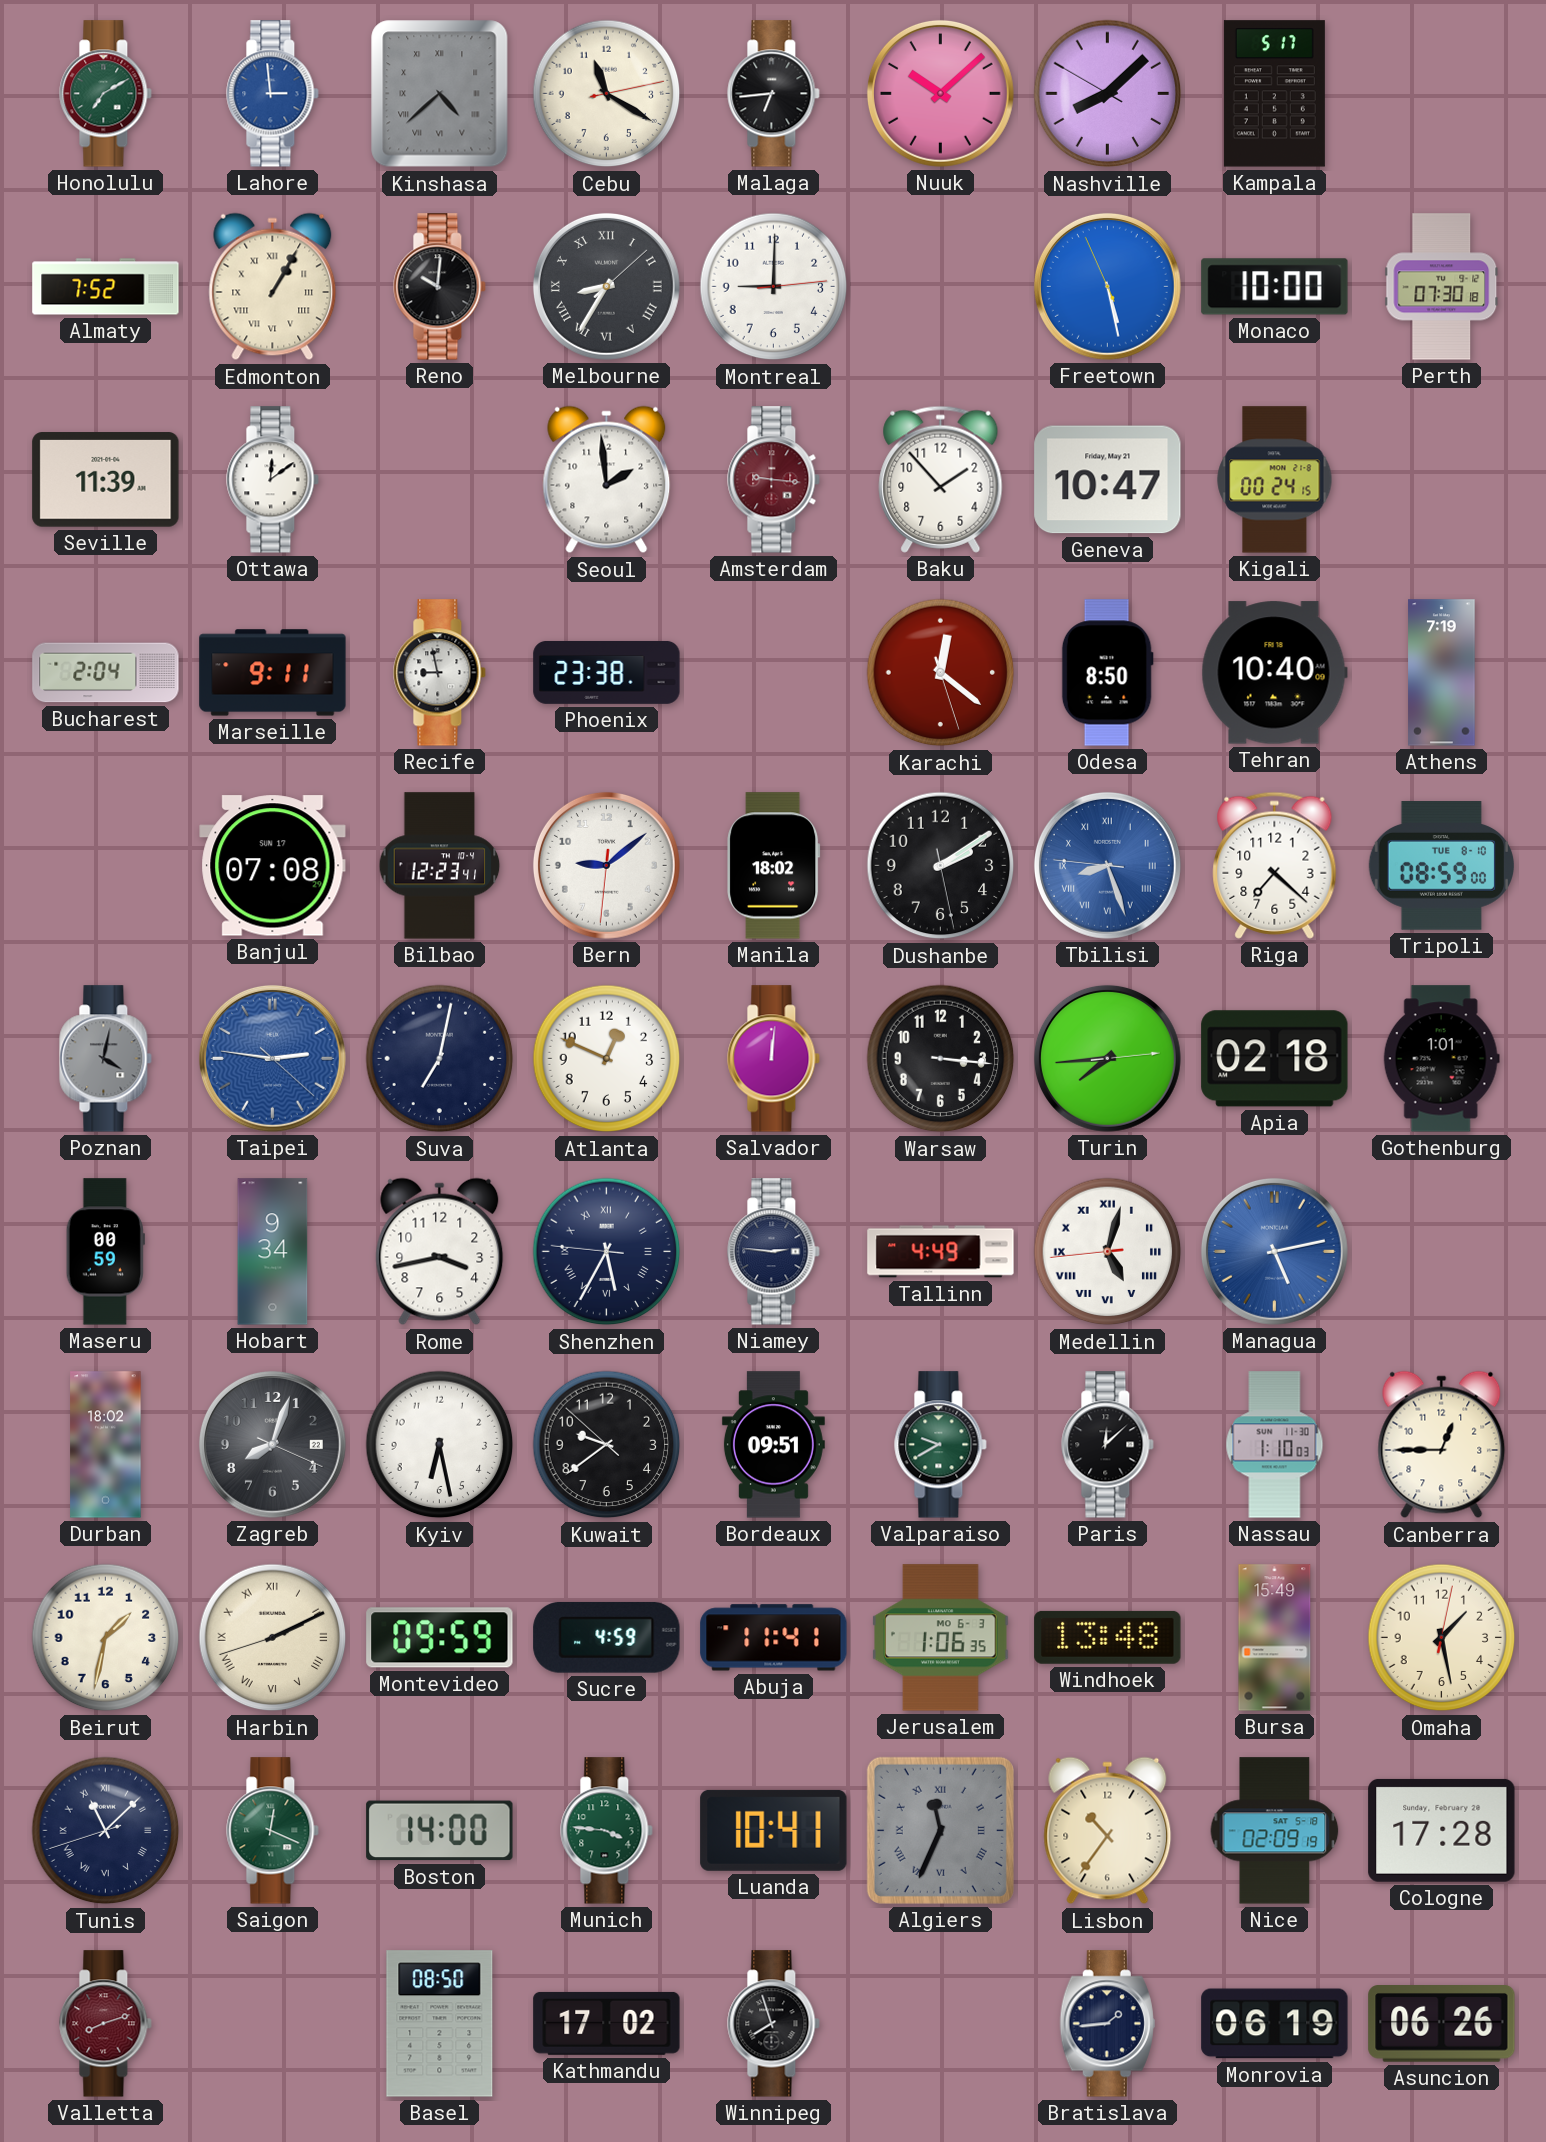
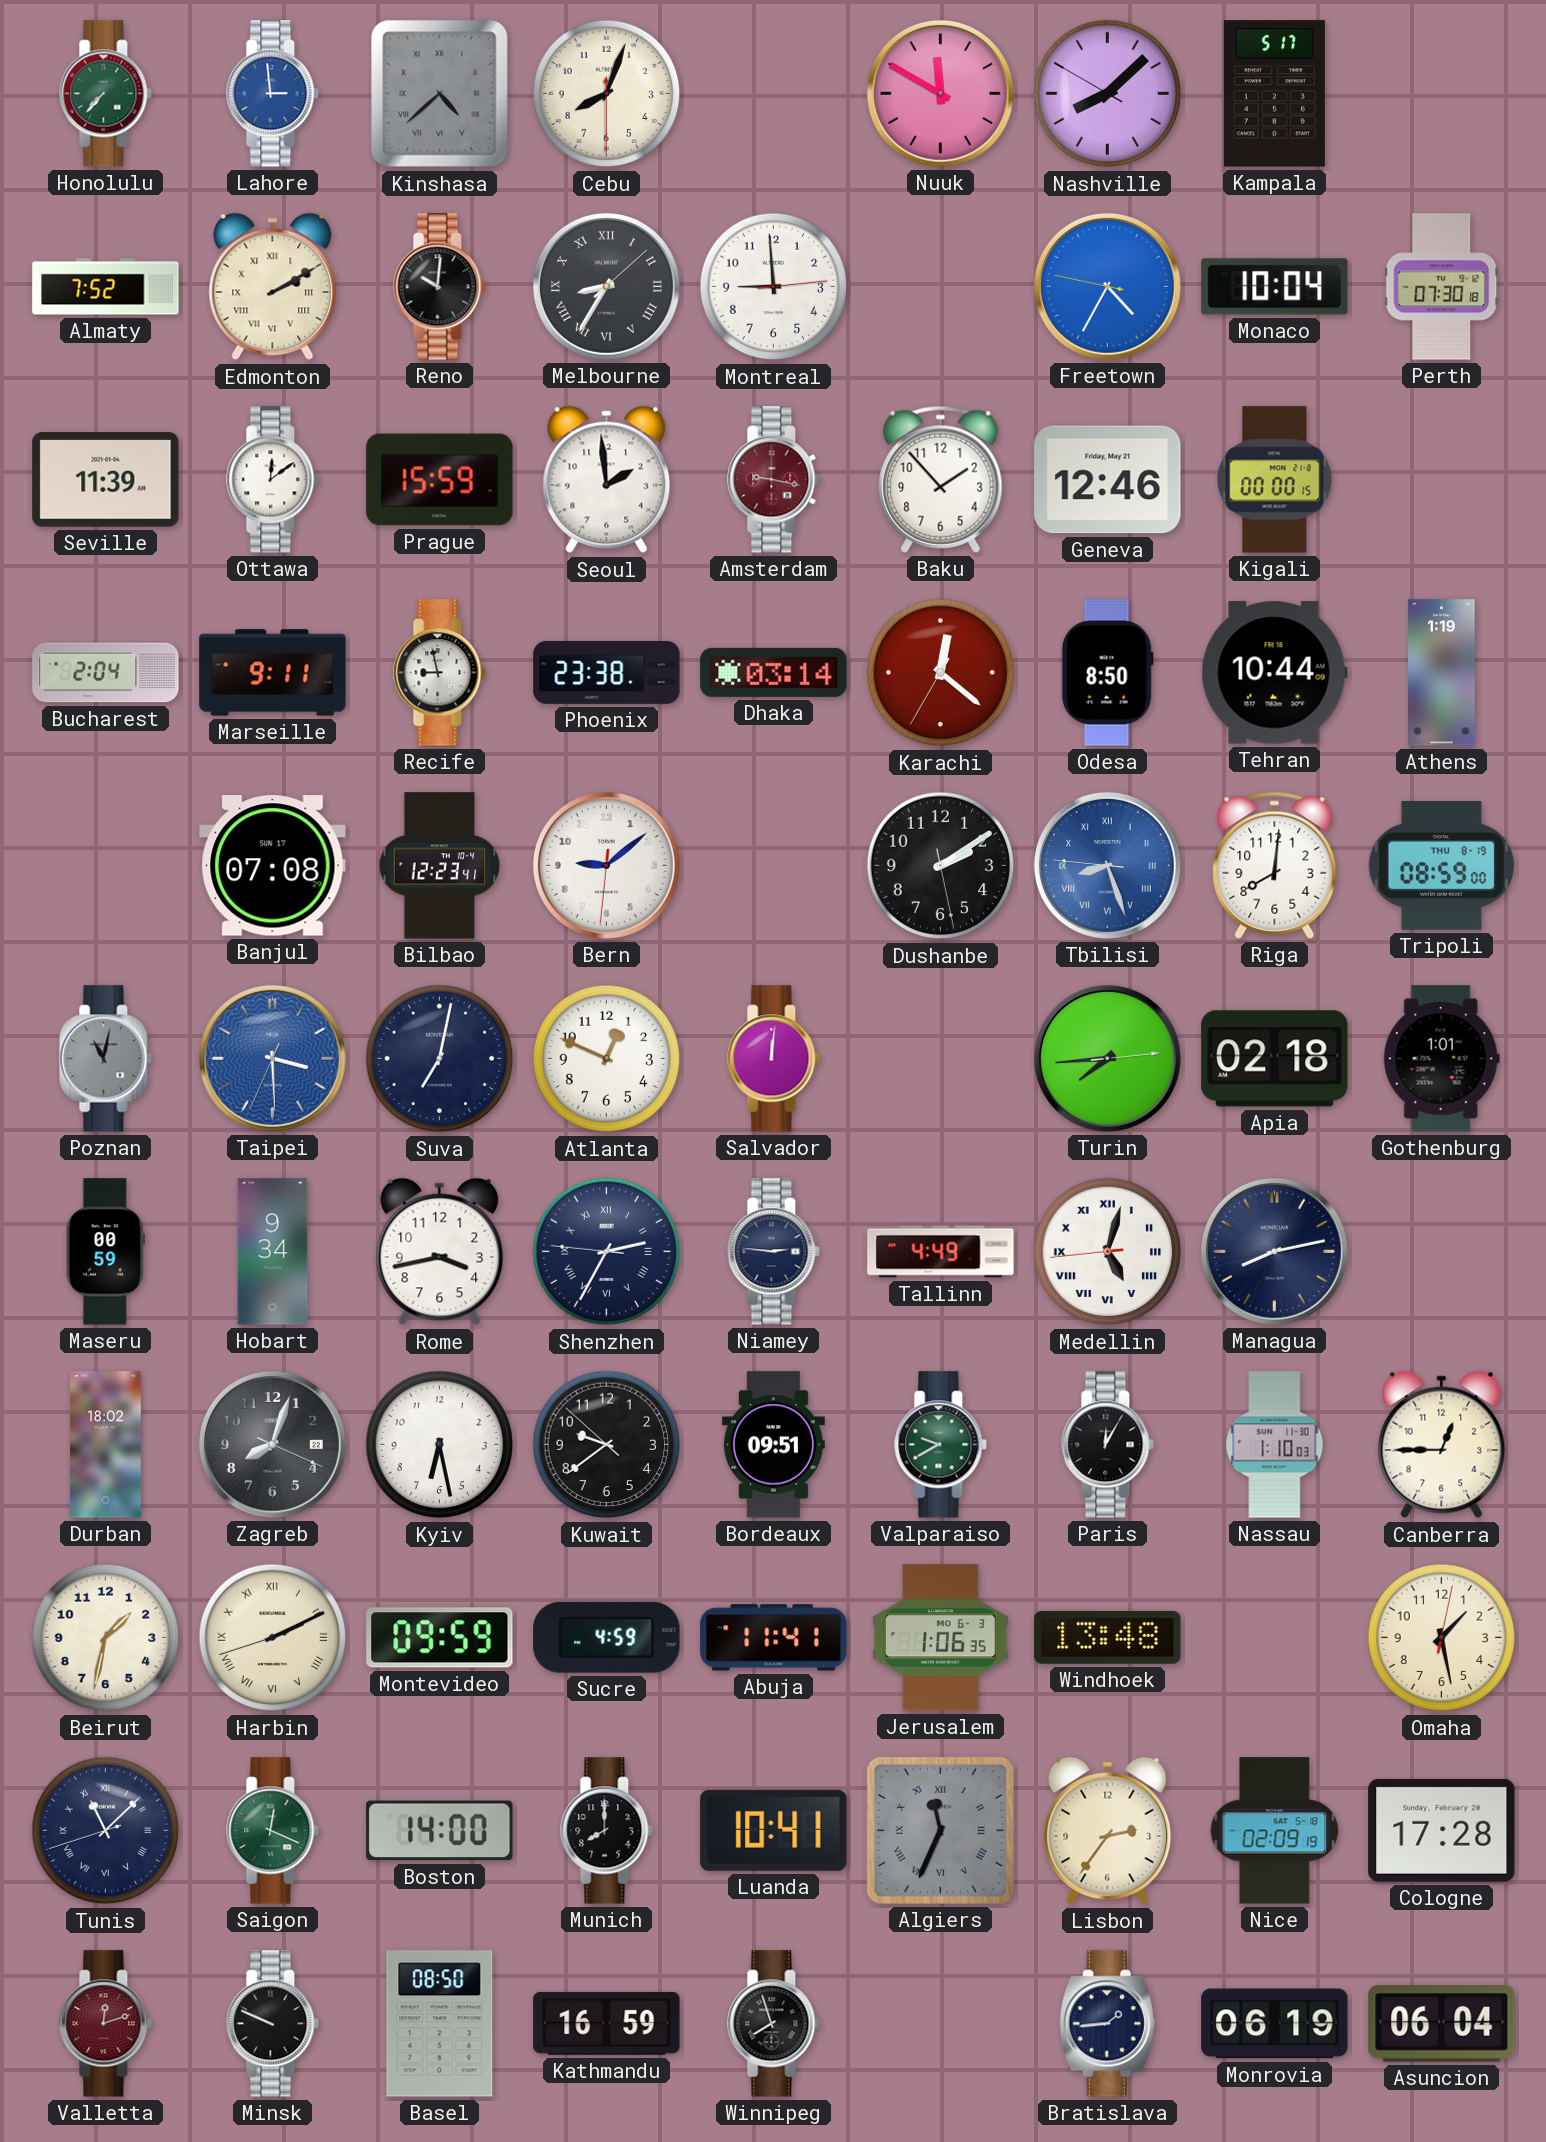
Honolulu: 7:10 -> 7:37
Cebu: 11:20 -> 8:03
Malaga: 6:44 -> none
Nuuk: 10:08 -> 11:50
Edmonton: 1:05 -> 2:10
Montreal: 9:00 -> 8:59
Freetown: 5:27 -> 4:34
Monaco: 10:00 -> 10:04
Prague: none -> 15:59
Amsterdam: 9:16 -> 9:17
Geneva: 10:47 -> 12:46
Kigali: 00:24 -> 00:00
Dhaka: none -> 03:14
Karachi: 12:21:27 -> 12:21:35
Tehran: 10:40 -> 10:44
Athens: 7:19 -> 1:19
Manila: 18:02 -> none
Riga: 7:22 -> 8:01
Tripoli date: TUE 8-10 -> THU 8-19
Poznan: 4:02 -> 11:02
Taipei: 2:46 -> 3:29
Warsaw: 3:16 -> none
Shenzhen: 5:34 -> 2:34
Managua: 5:13 -> 8:13
Managua dial: blue -> navy
Paris: 12:08 -> 12:05
Bursa: 15:49 -> none
Munich: 3:46 -> 8:00
Munich dial: green -> black
Lisbon: 10:36 -> 2:36
Valletta: 8:12 -> 12:12
Minsk: none -> 9:49
Kathmandu: 17:02 -> 16:59
Asuncion: 06:26 -> 06:04
